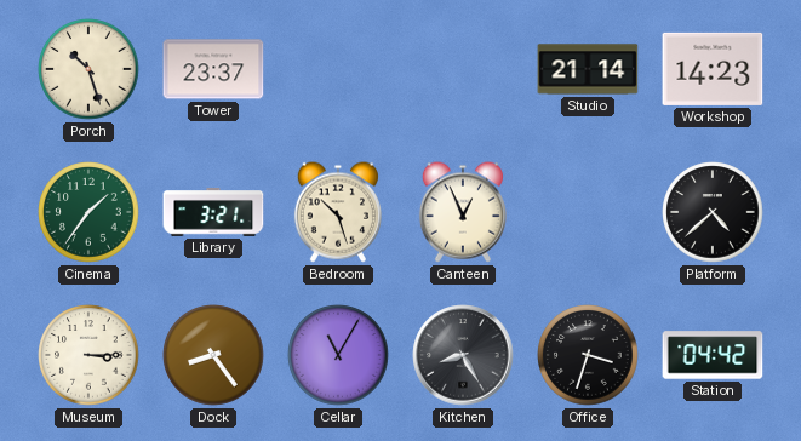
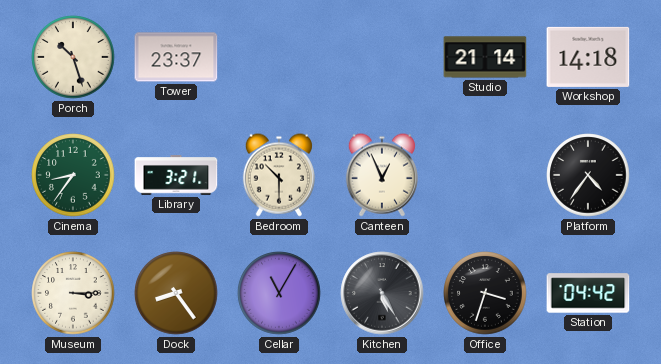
Workshop: 14:23 -> 14:18
Cinema: 1:36 -> 8:36
Bedroom: 10:27 -> 10:30
Platform: 4:38 -> 4:36
Kitchen: 8:25 -> 5:25
